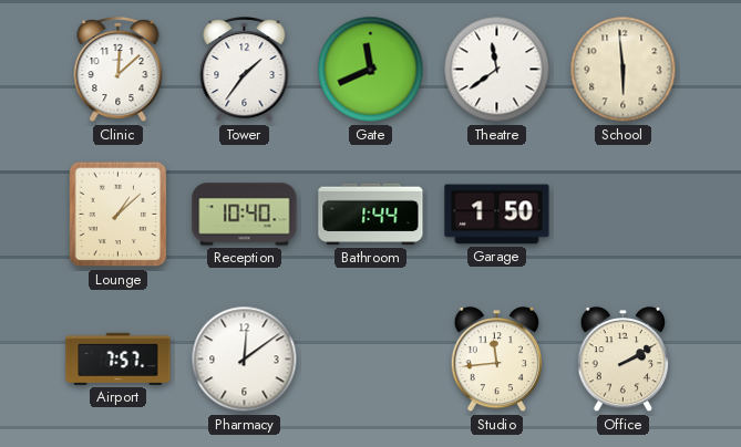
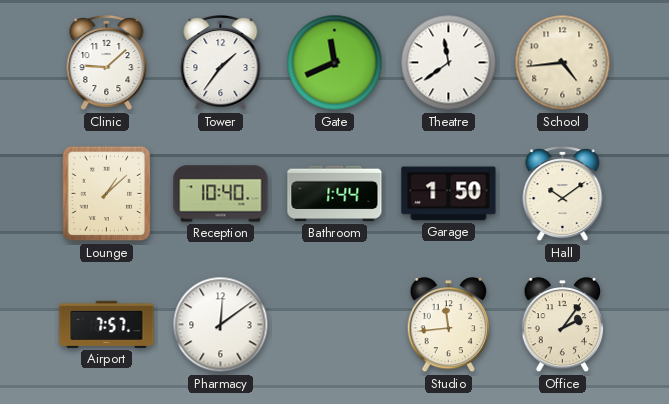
Clinic: 12:08 -> 9:08
School: 5:59 -> 4:44
Hall: none -> 10:09
Office: 2:10 -> 2:06
